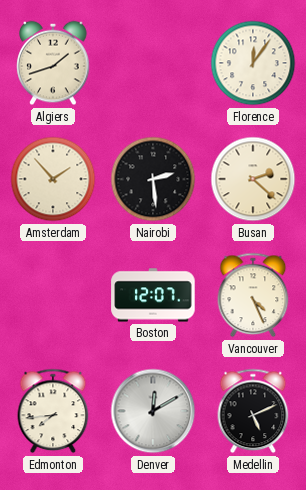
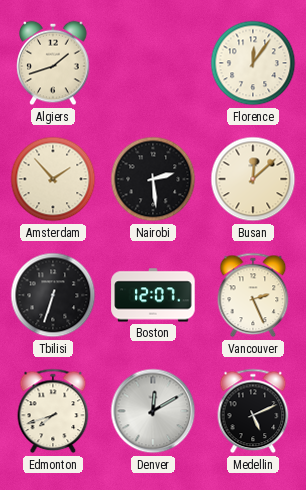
Busan: 2:22 -> 12:08
Tbilisi: none -> 6:33
Vancouver: 4:26 -> 2:26
Edmonton: 7:44 -> 7:42
